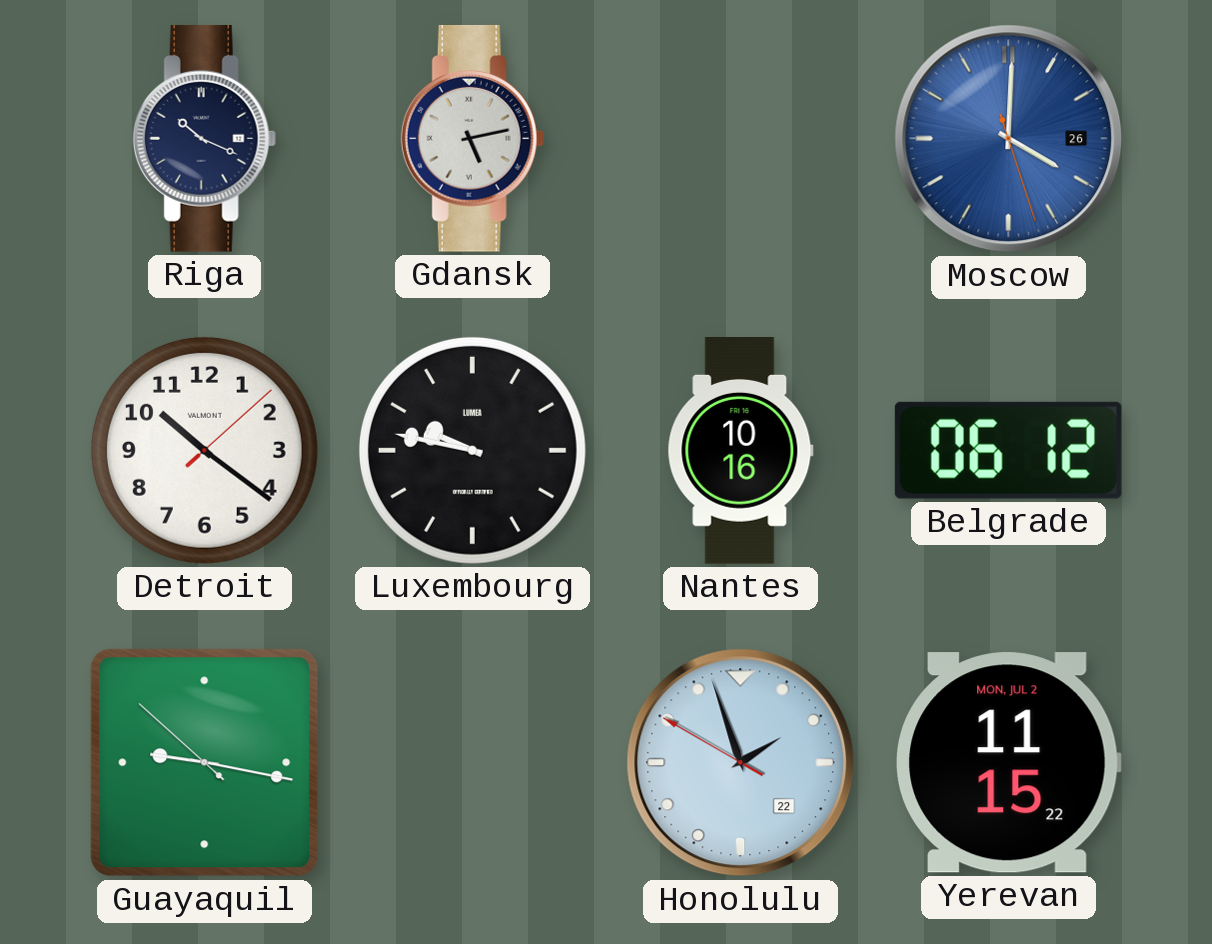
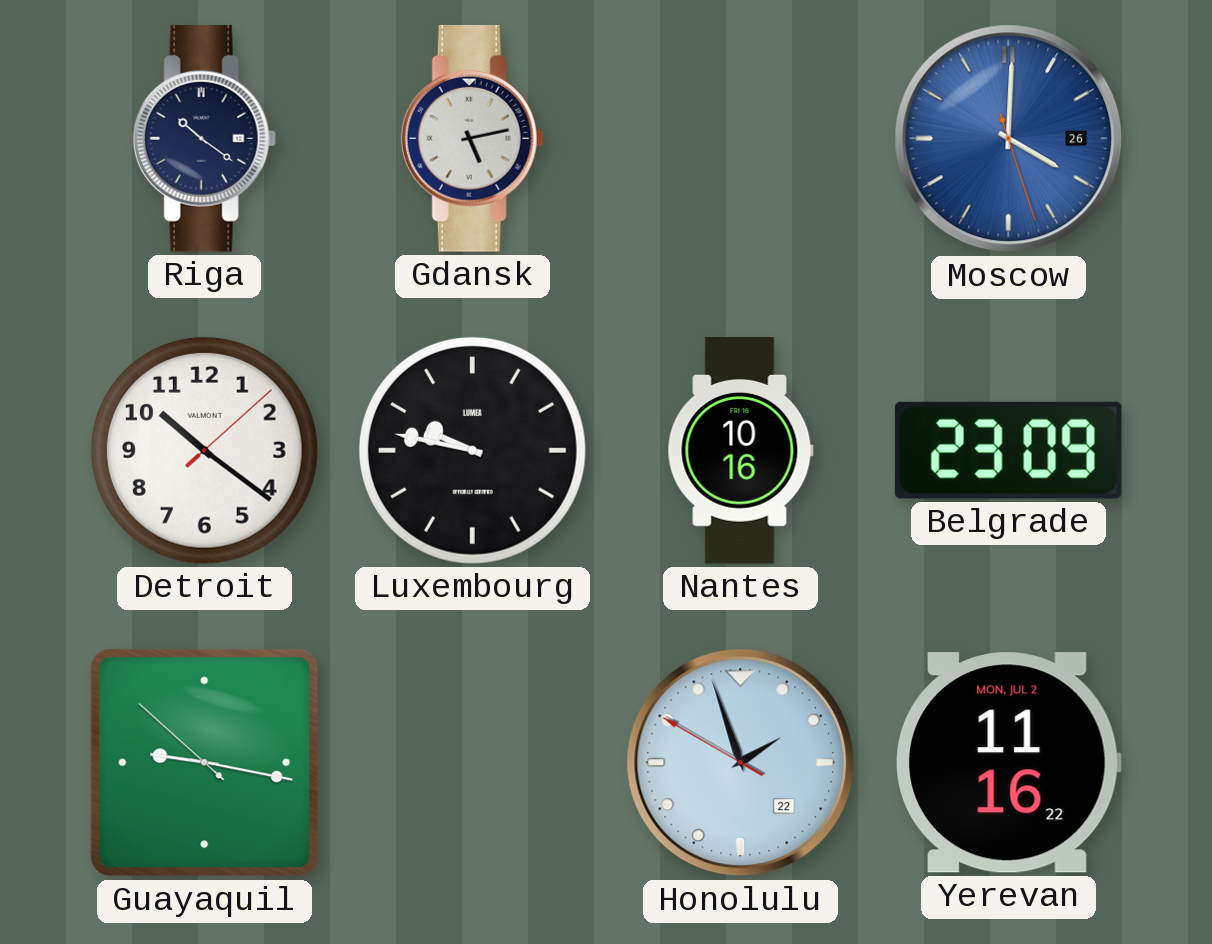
Riga: 10:19 -> 10:21
Belgrade: 06:12 -> 23:09
Yerevan: 11:15 -> 11:16
